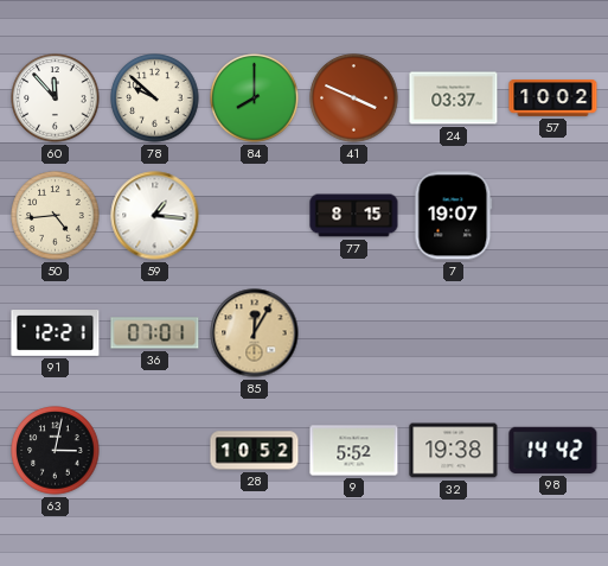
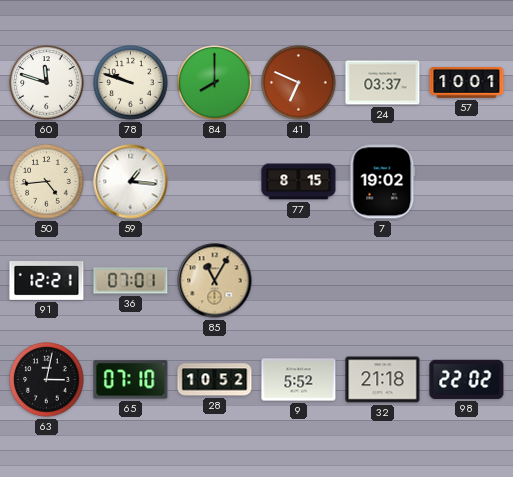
60: 11:53 -> 11:48
78: 9:52 -> 9:48
41: 3:49 -> 6:49
57: 10:02 -> 10:01
7: 19:07 -> 19:02
85: 12:05 -> 11:05
65: none -> 07:10
32: 19:38 -> 21:18
98: 14:42 -> 22:02
